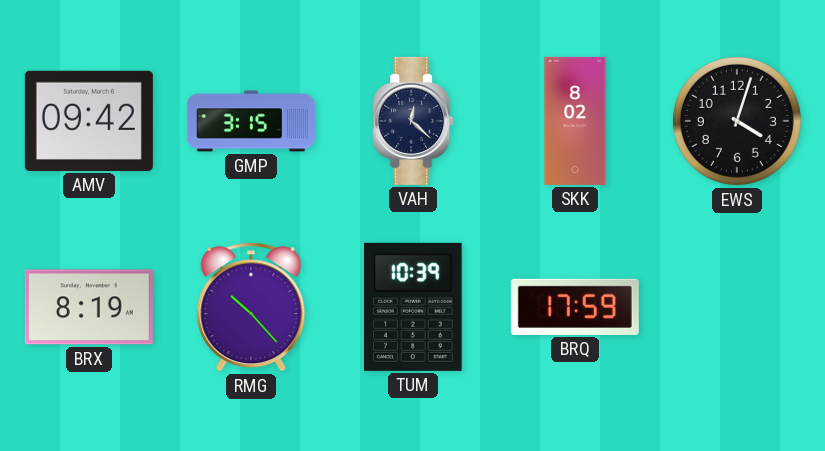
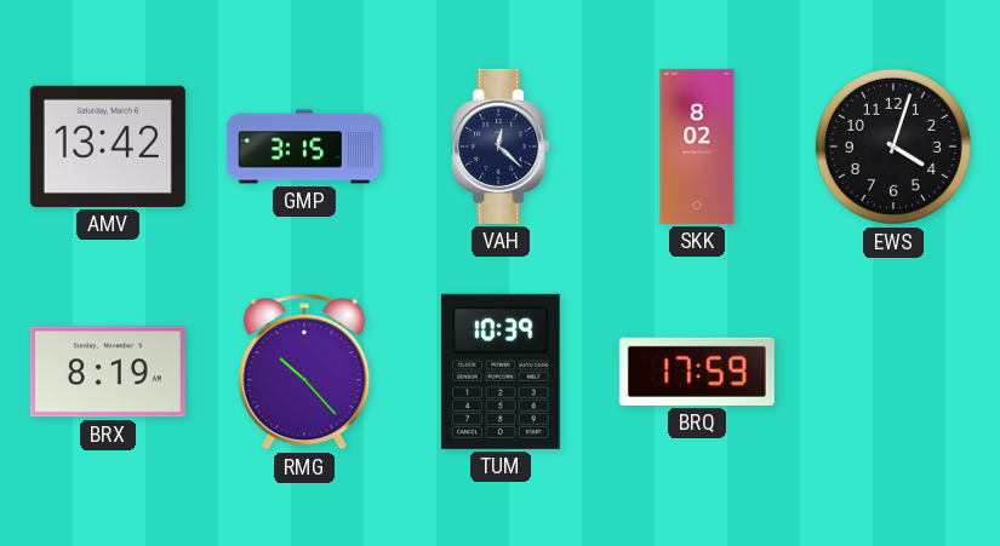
AMV: 09:42 -> 13:42
